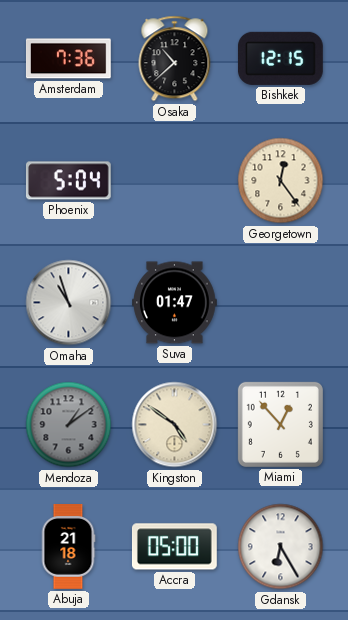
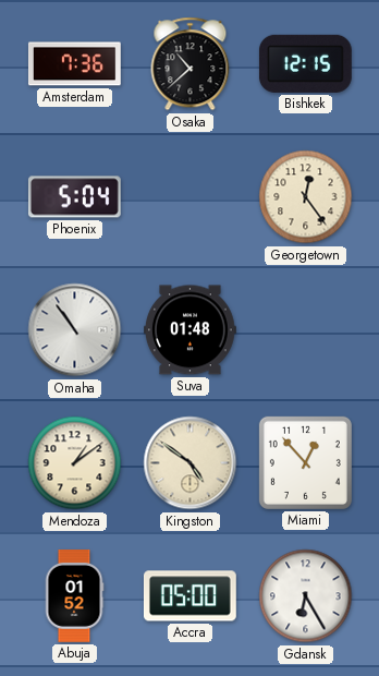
Omaha: 10:57 -> 10:54
Suva: 01:47 -> 01:48
Mendoza dial: grey -> cream
Abuja: 21:18 -> 01:52
